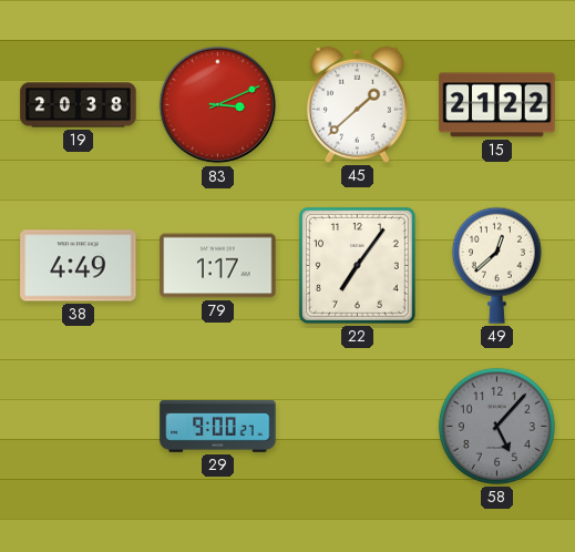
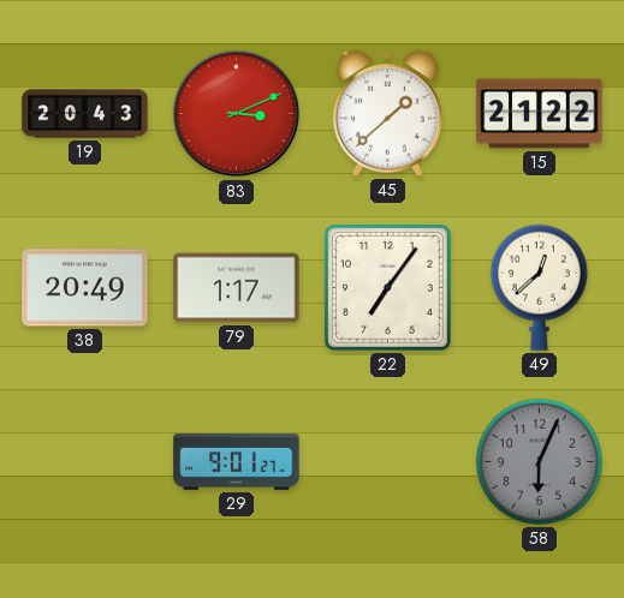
19: 20:38 -> 20:43
38: 4:49 -> 20:49
29: 9:00 -> 9:01
58: 5:07 -> 6:04
